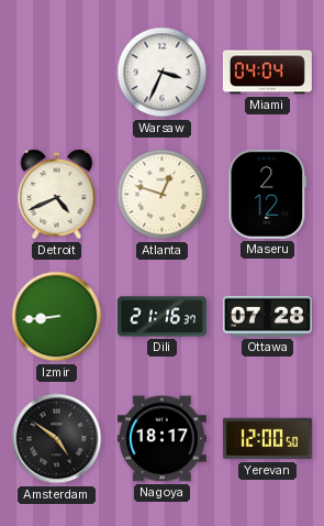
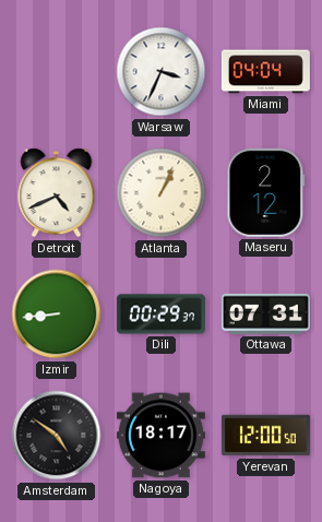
Atlanta: 12:48 -> 1:04
Dili: 21:16 -> 00:29
Ottawa: 07:28 -> 07:31
